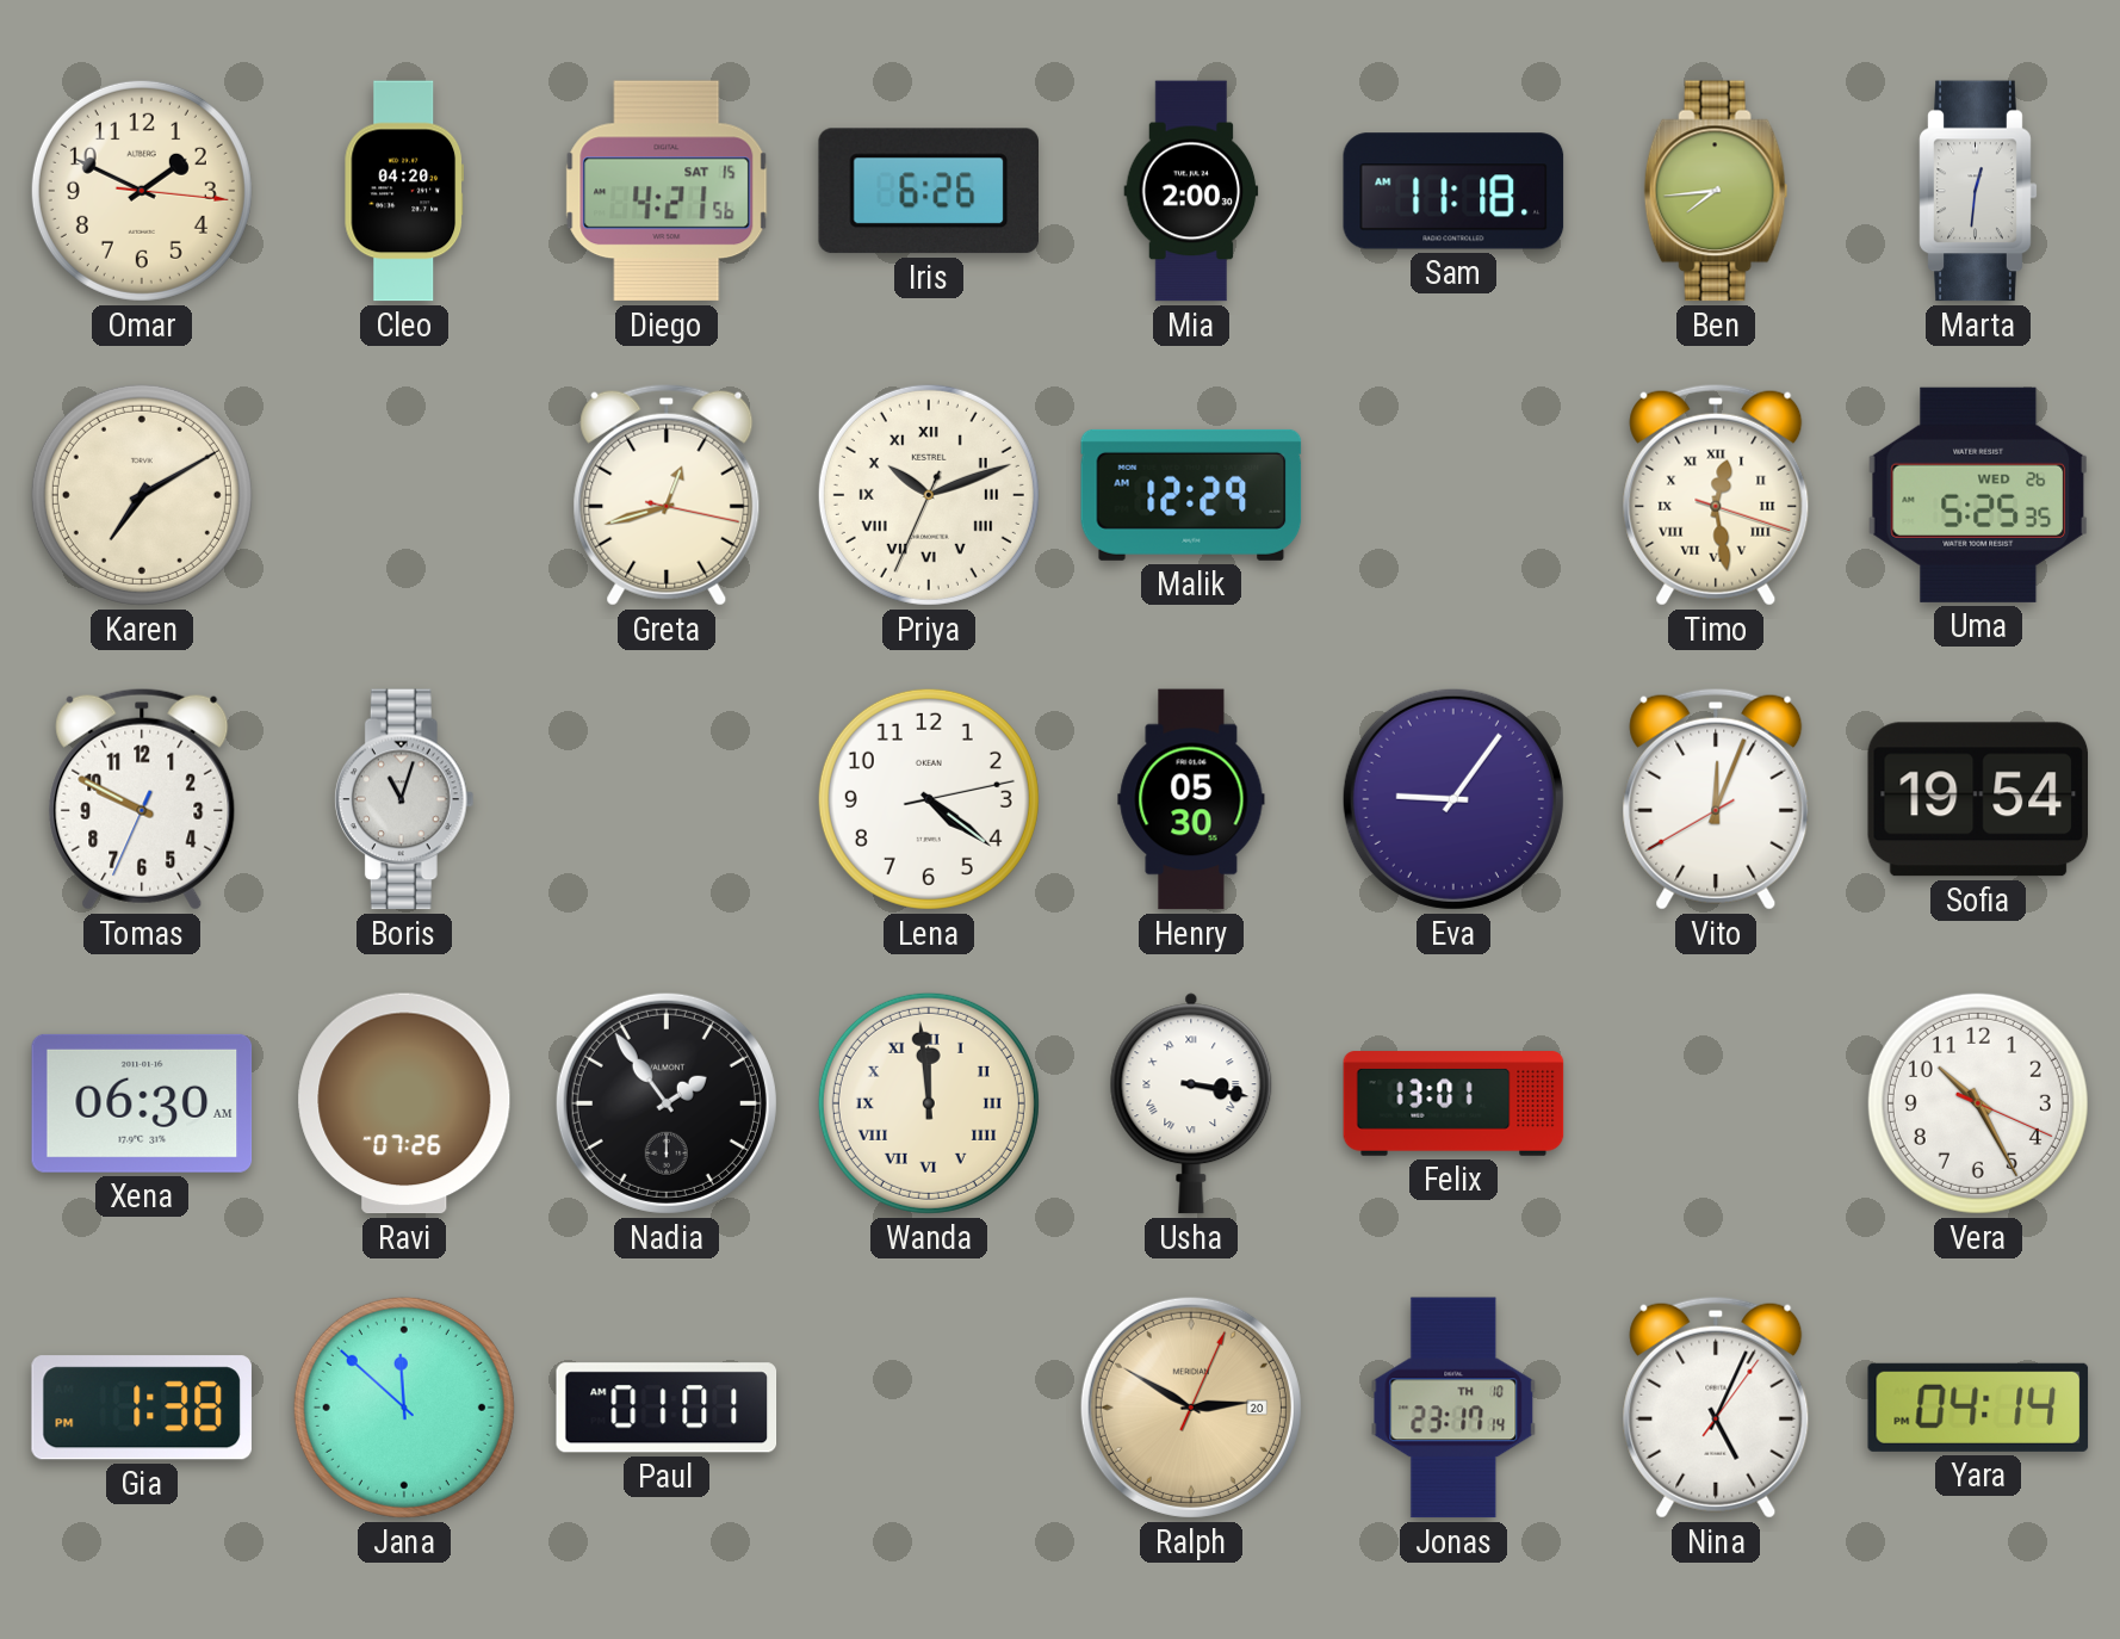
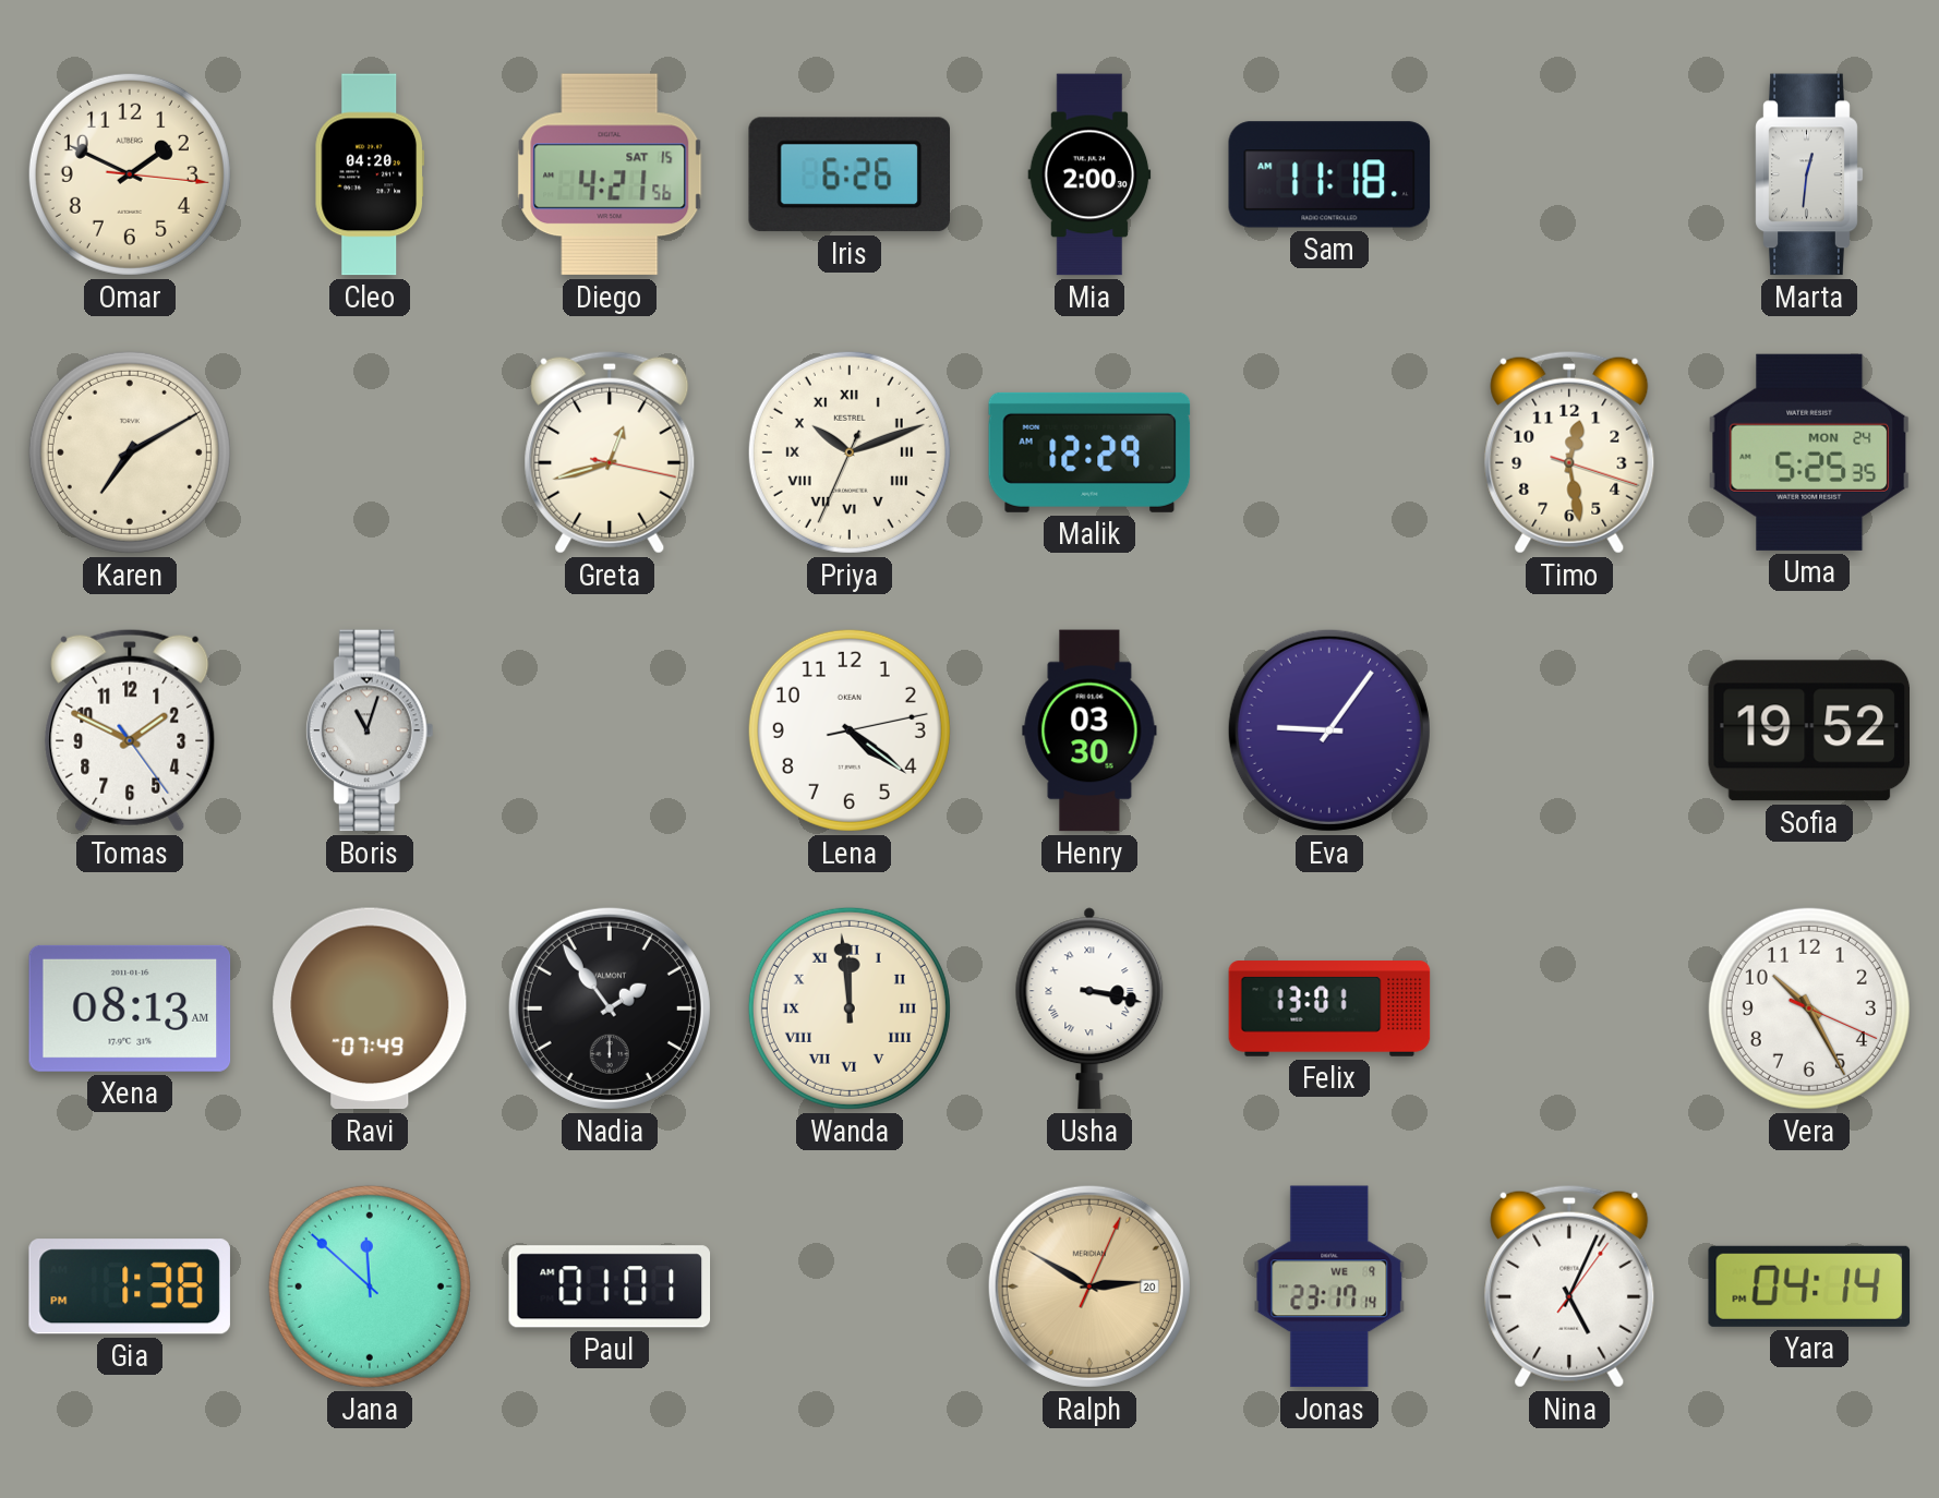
Ben: 7:44 -> none
Timo numerals: Roman -> Arabic
Uma date: WED 26 -> MON 24
Tomas: 9:49 -> 1:49
Henry: 05:30 -> 03:30
Vito: 12:03 -> none
Sofia: 19:54 -> 19:52
Xena: 06:30 -> 08:13
Ravi: 07:26 -> 07:49
Jonas date: TH 10 -> WE 9
